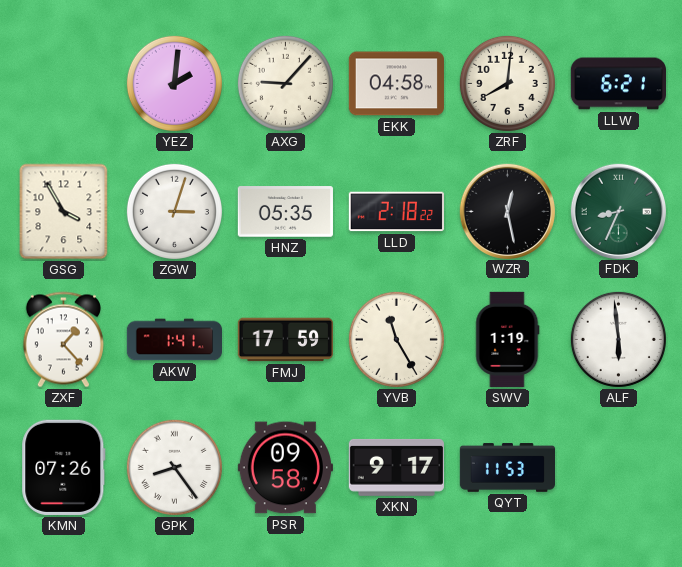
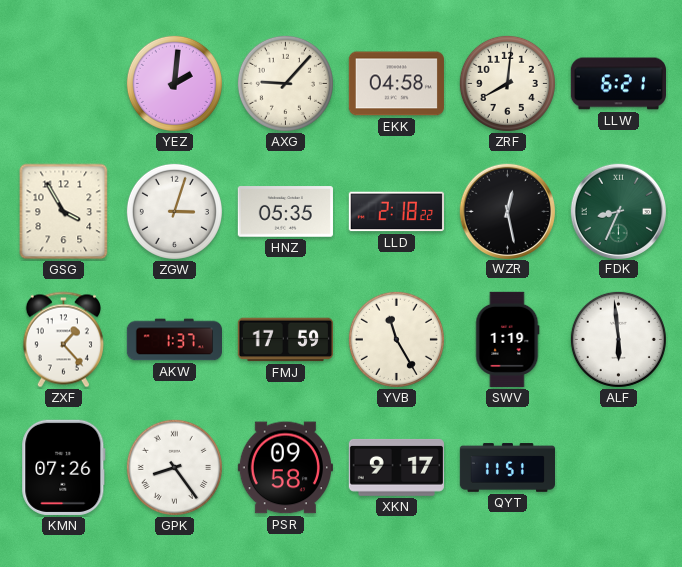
AKW: 1:41 -> 1:37
QYT: 11:53 -> 11:51
